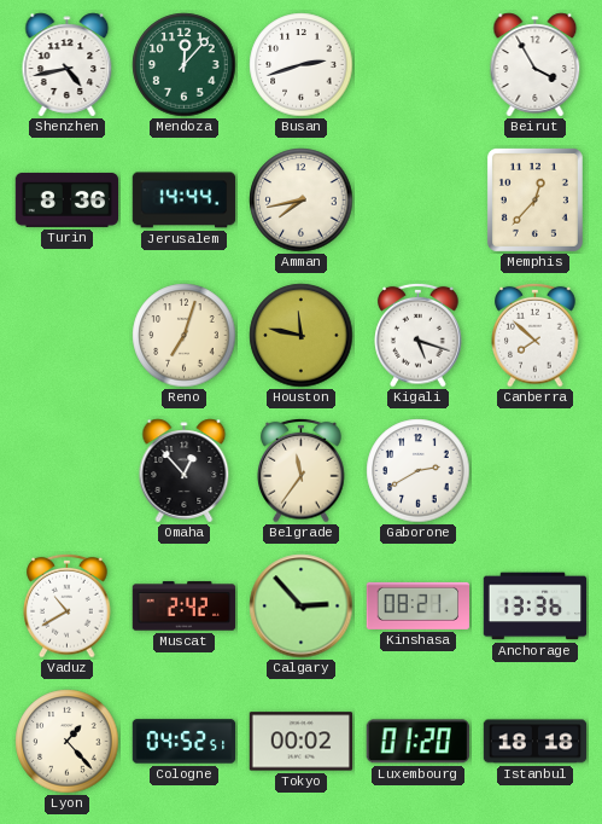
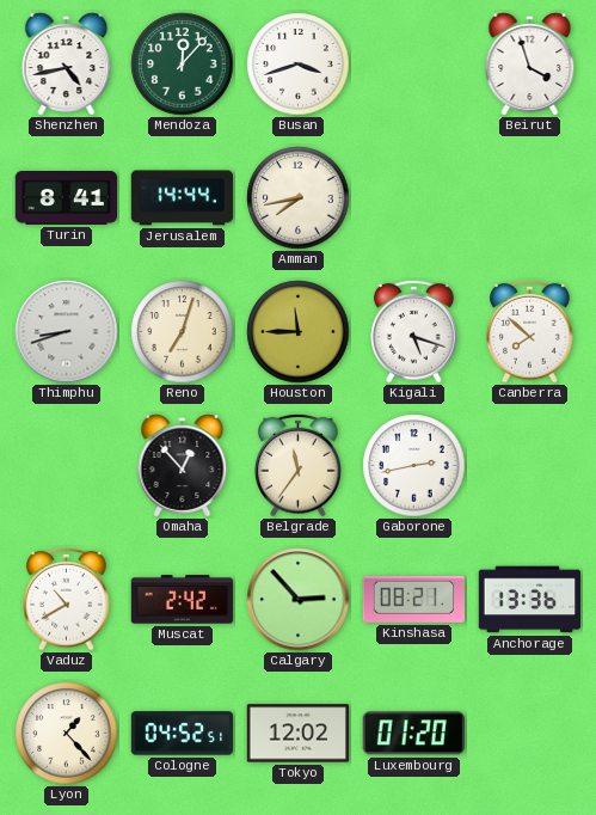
Busan: 2:42 -> 3:42
Beirut: 3:55 -> 3:57
Turin: 8:36 -> 8:41
Memphis: 12:37 -> none
Thimphu: none -> 8:42
Houston: 11:47 -> 11:45
Gaborone: 2:40 -> 2:43
Tokyo: 00:02 -> 12:02
Istanbul: 18:18 -> none
